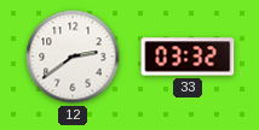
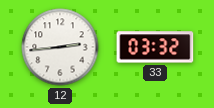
12: 2:39 -> 2:44
